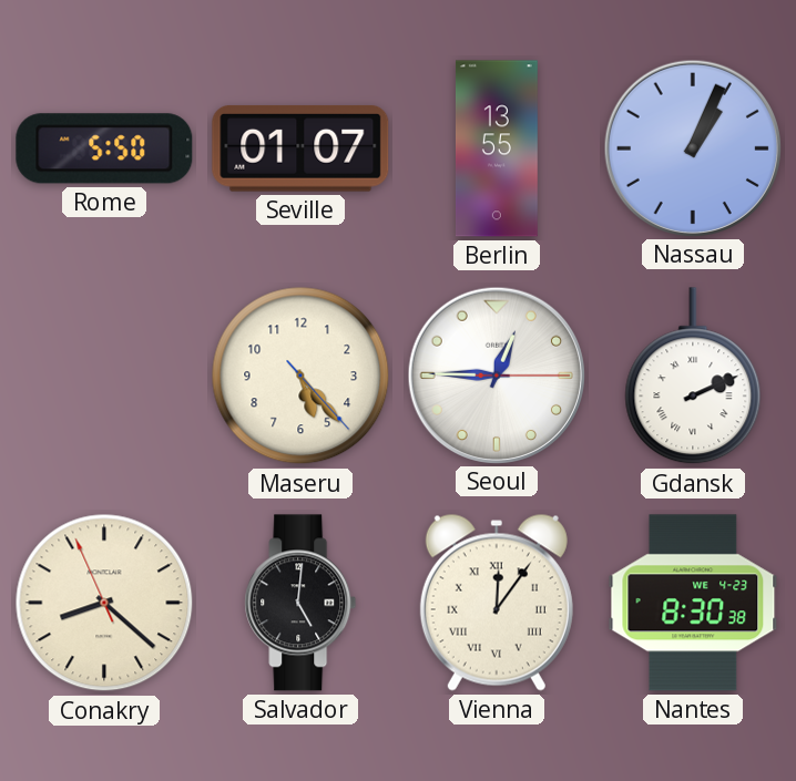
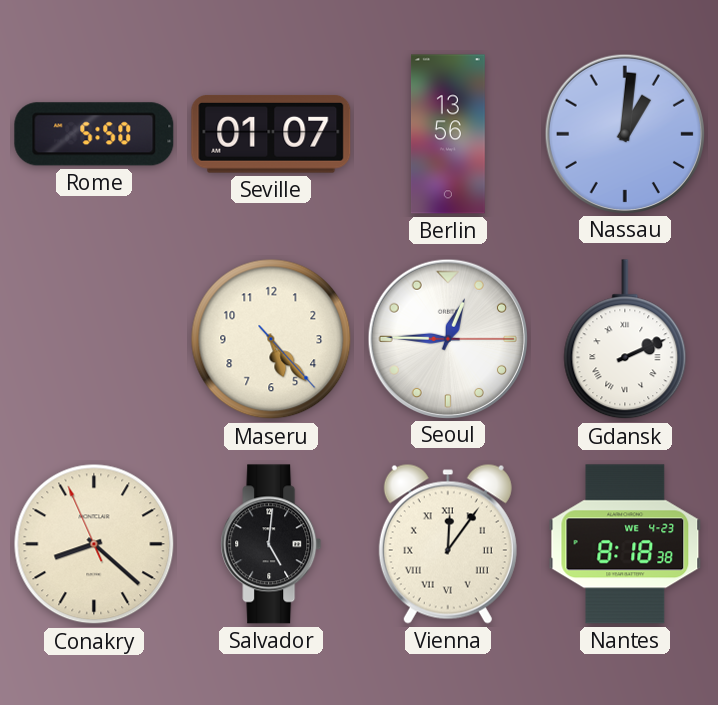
Berlin: 13:55 -> 13:56
Nassau: 1:04 -> 1:01
Nantes: 8:30 -> 8:18
